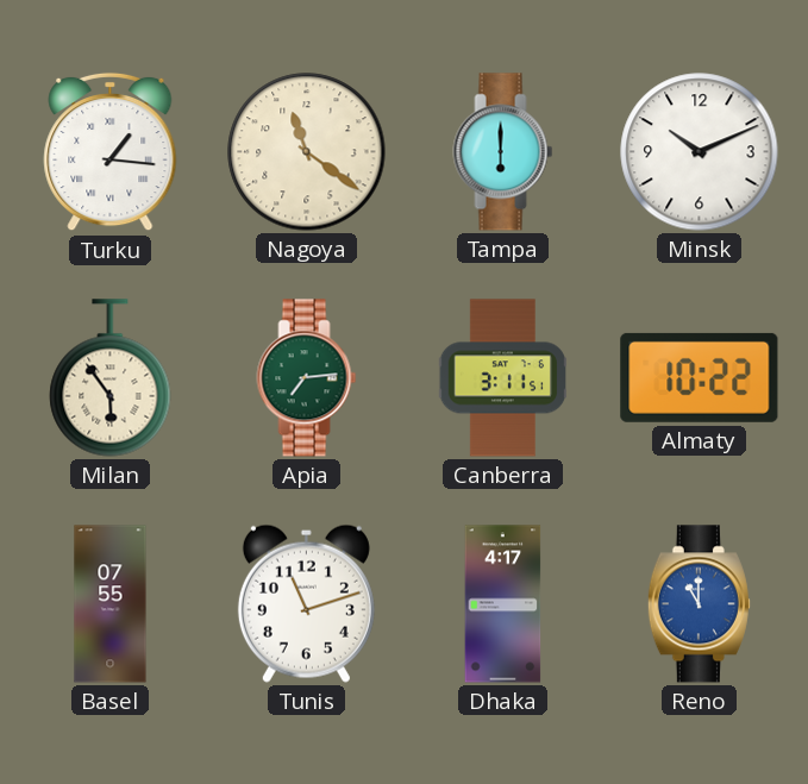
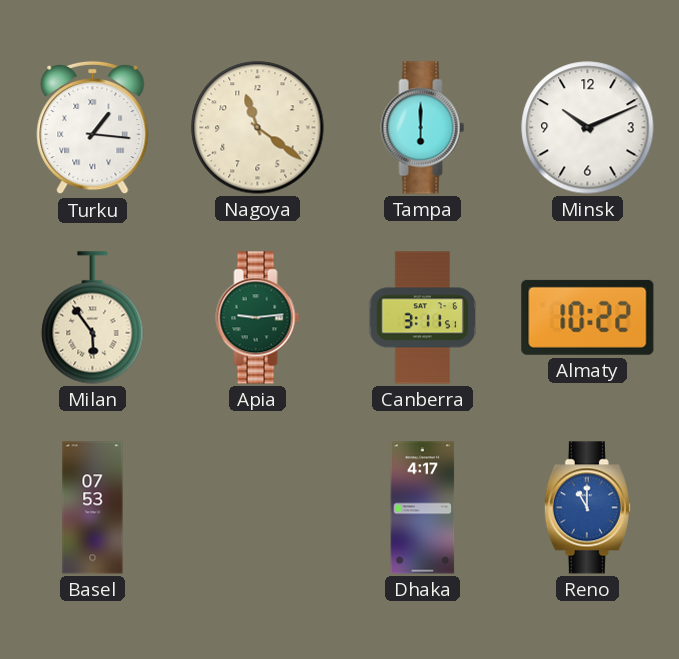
Apia: 7:14 -> 9:14
Basel: 07:55 -> 07:53
Tunis: 11:12 -> none
